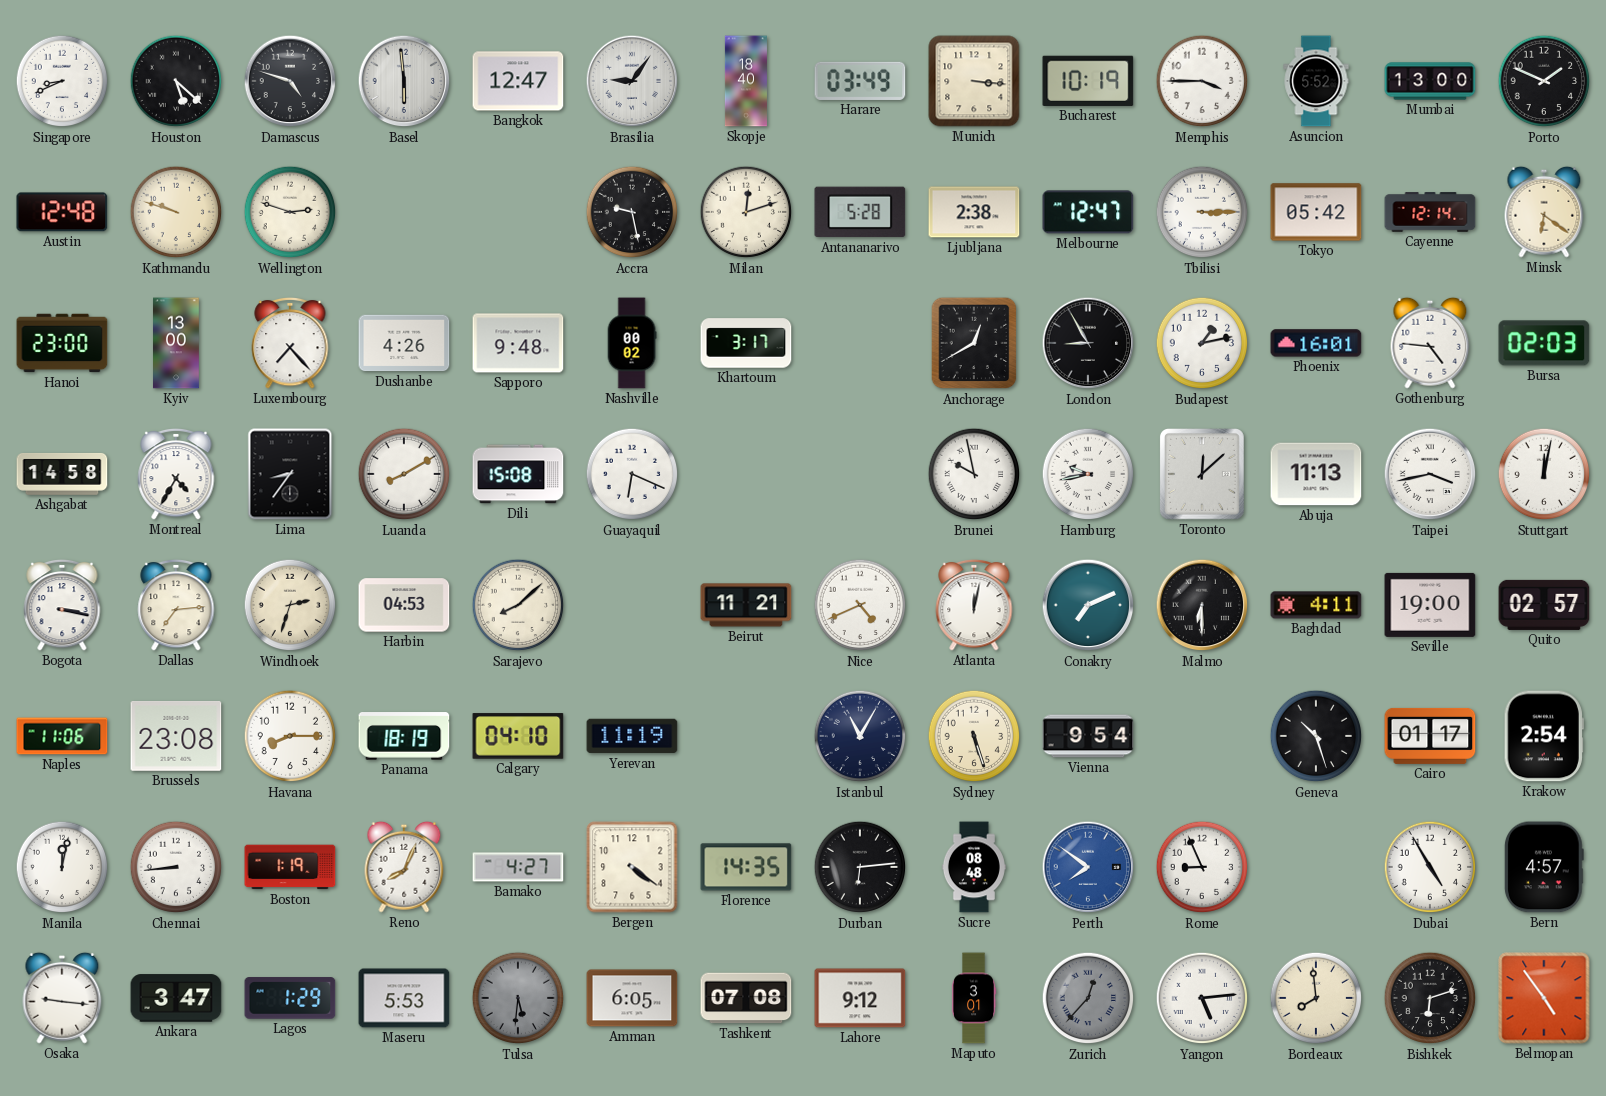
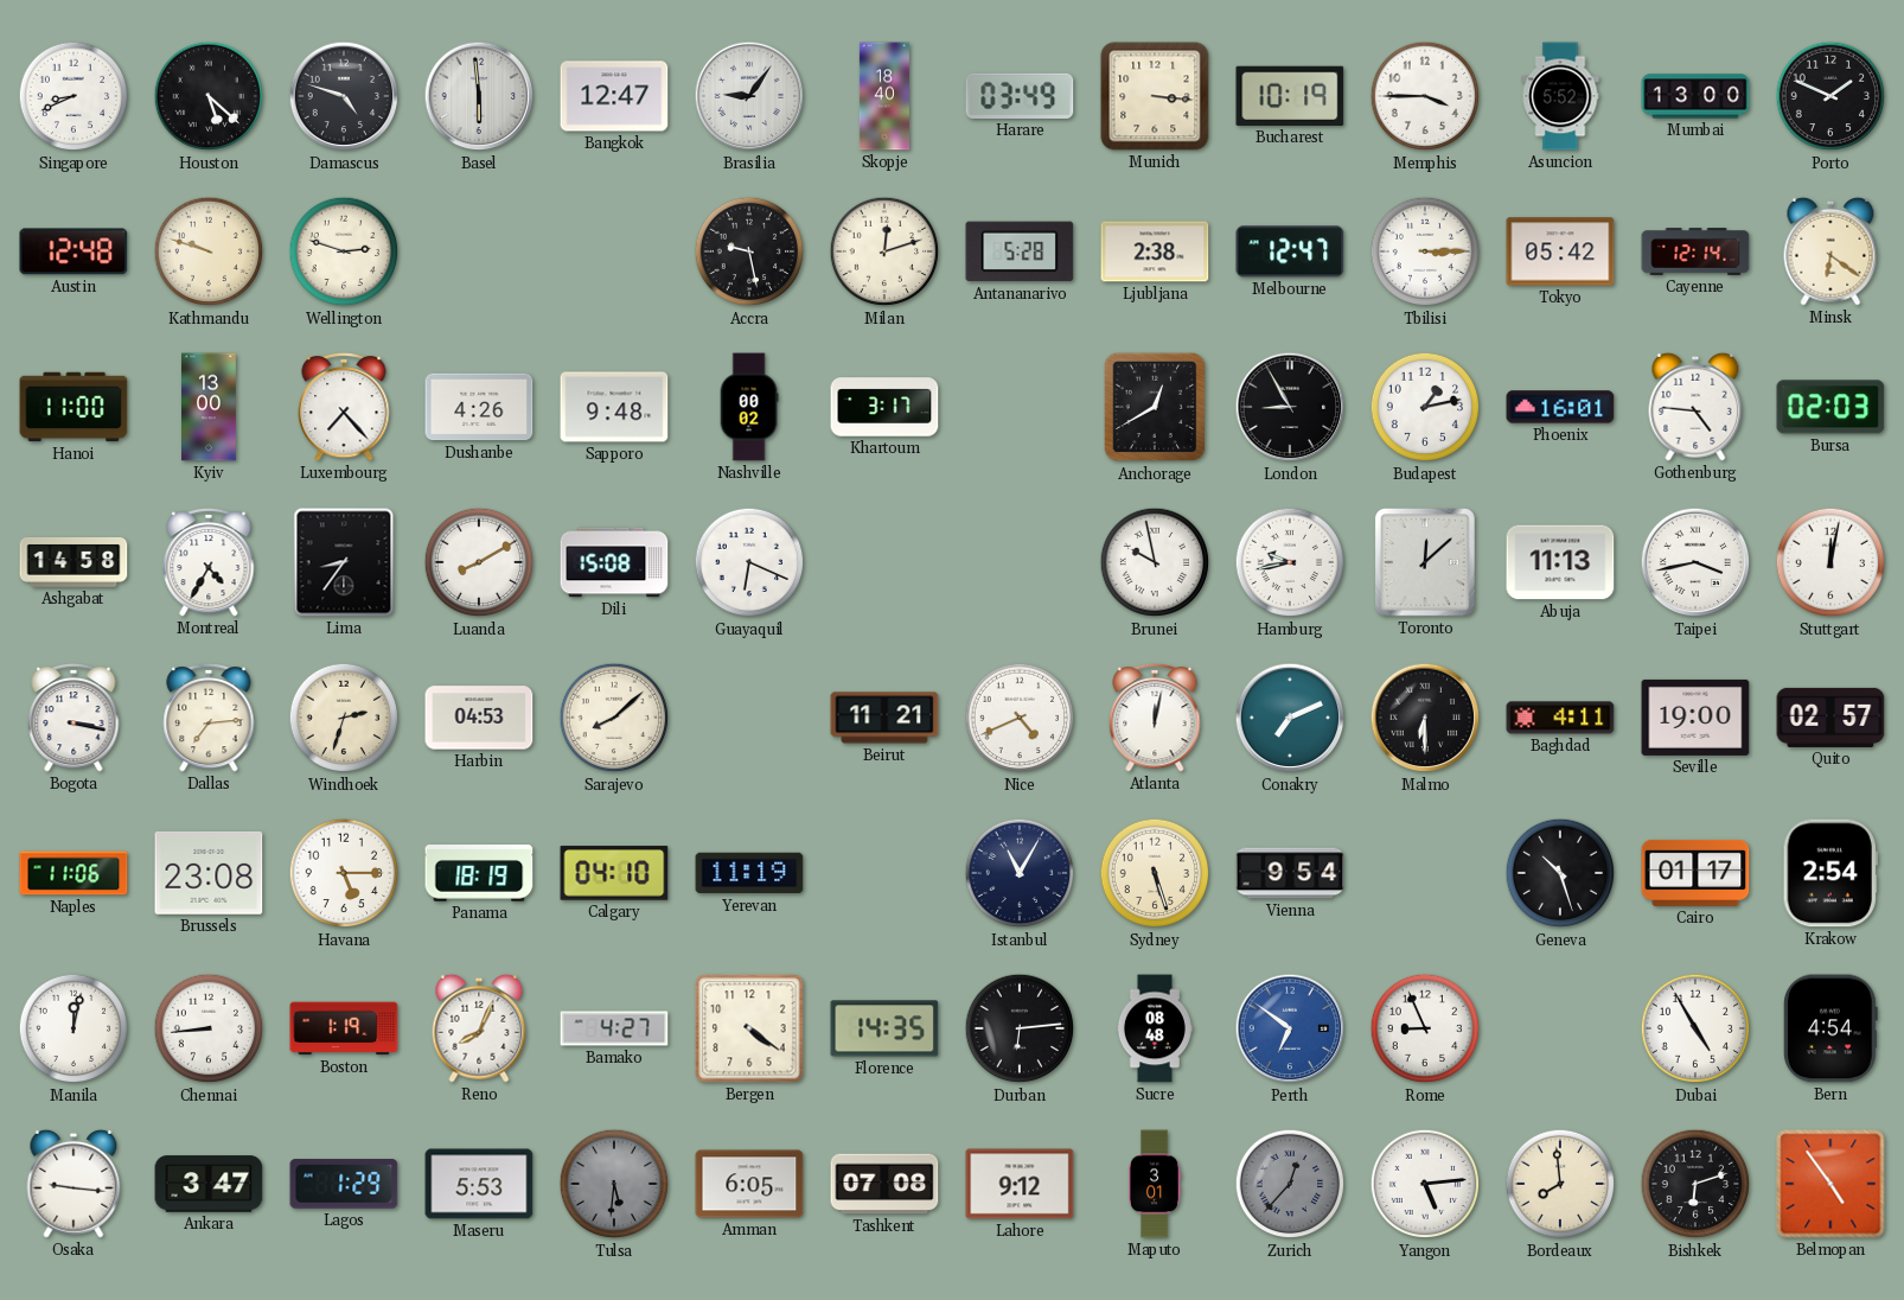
Hanoi: 23:00 -> 11:00
Havana: 8:15 -> 5:15
Perth: 7:51 -> 6:51
Bern: 4:57 -> 4:54
